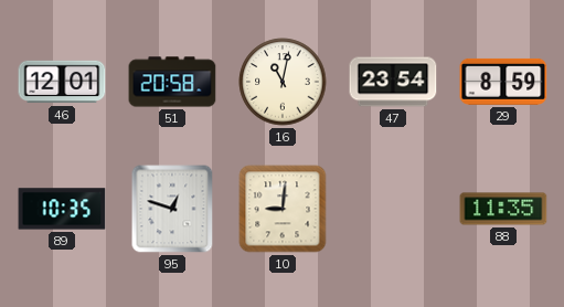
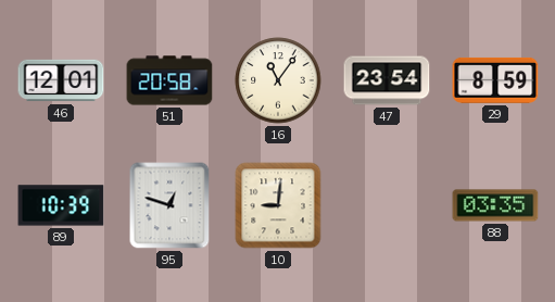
16: 11:02 -> 11:06
89: 10:35 -> 10:39
88: 11:35 -> 03:35
